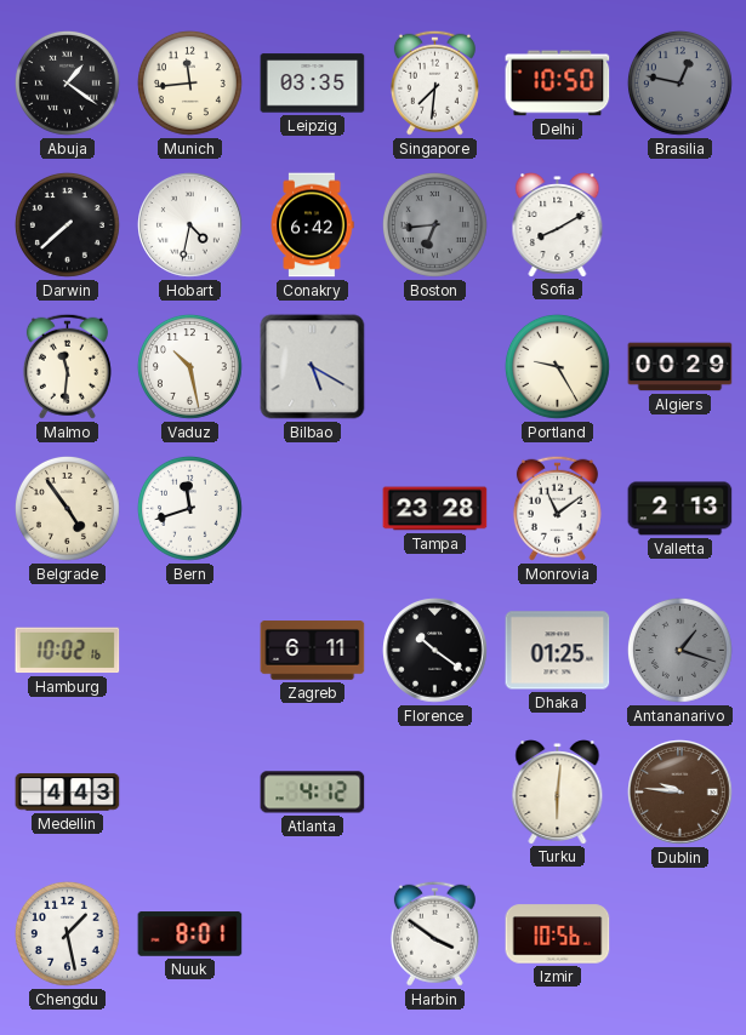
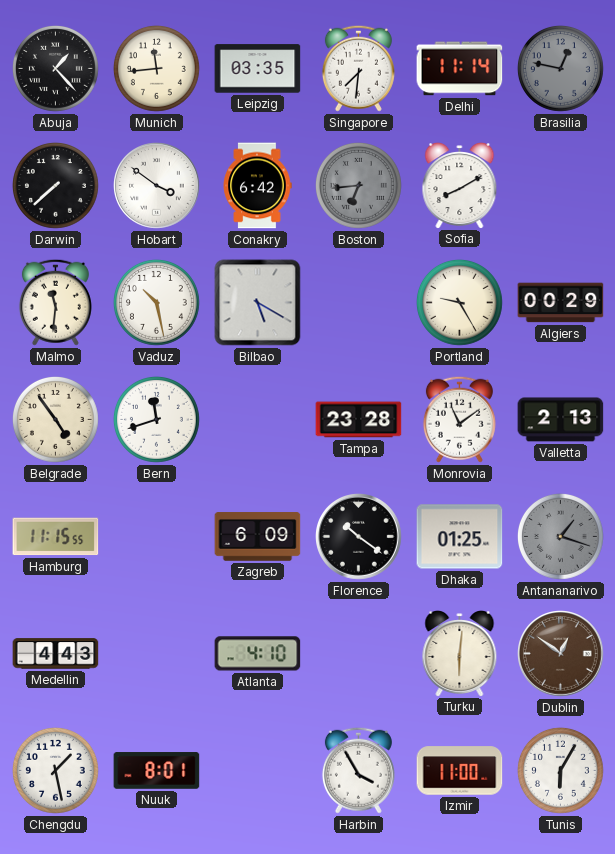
Abuja: 1:21 -> 1:23
Delhi: 10:50 -> 11:14
Hobart: 4:32 -> 3:51
Hamburg: 10:02 -> 11:15
Zagreb: 6:11 -> 6:09
Atlanta: 4:12 -> 4:10
Dublin: 9:46 -> 12:51
Harbin: 3:51 -> 3:55
Izmir: 10:56 -> 11:00
Tunis: none -> 6:05
